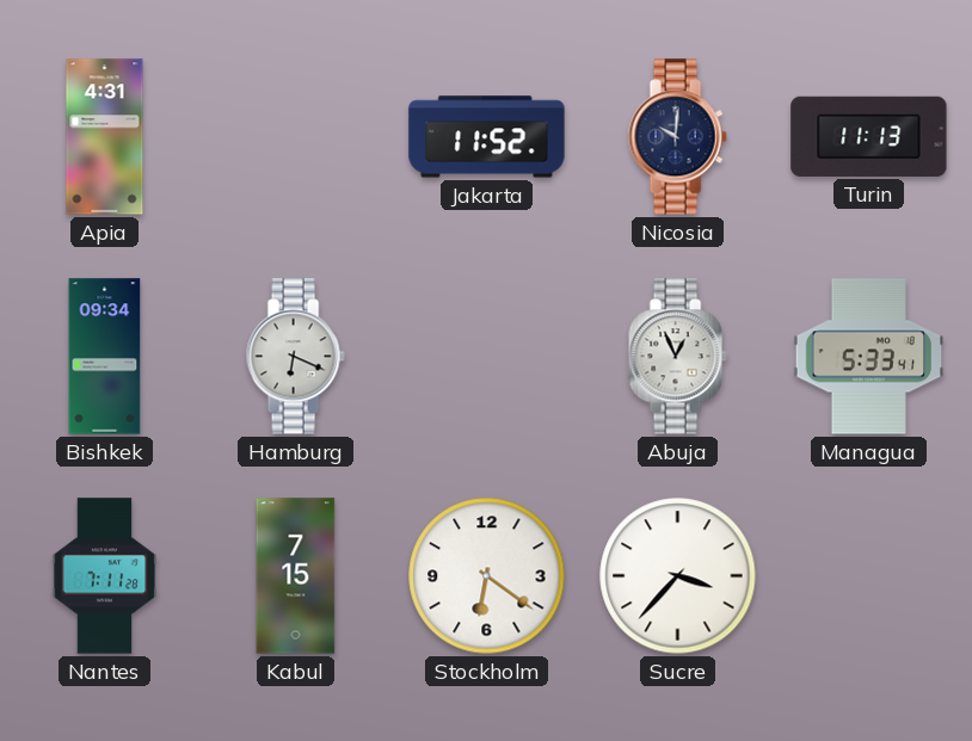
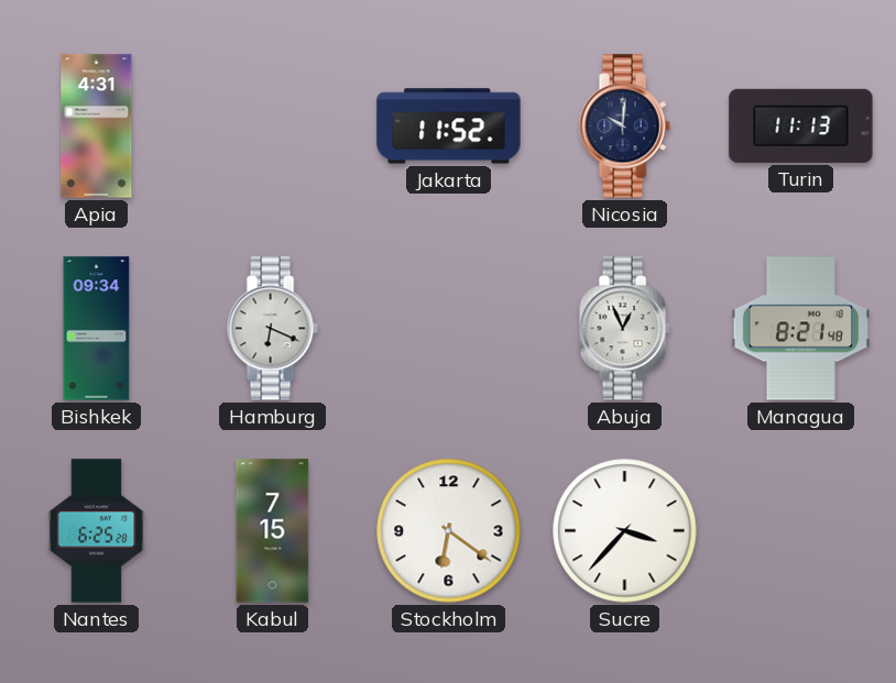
Managua: 5:33 -> 8:21
Nantes: 7:11 -> 6:25
